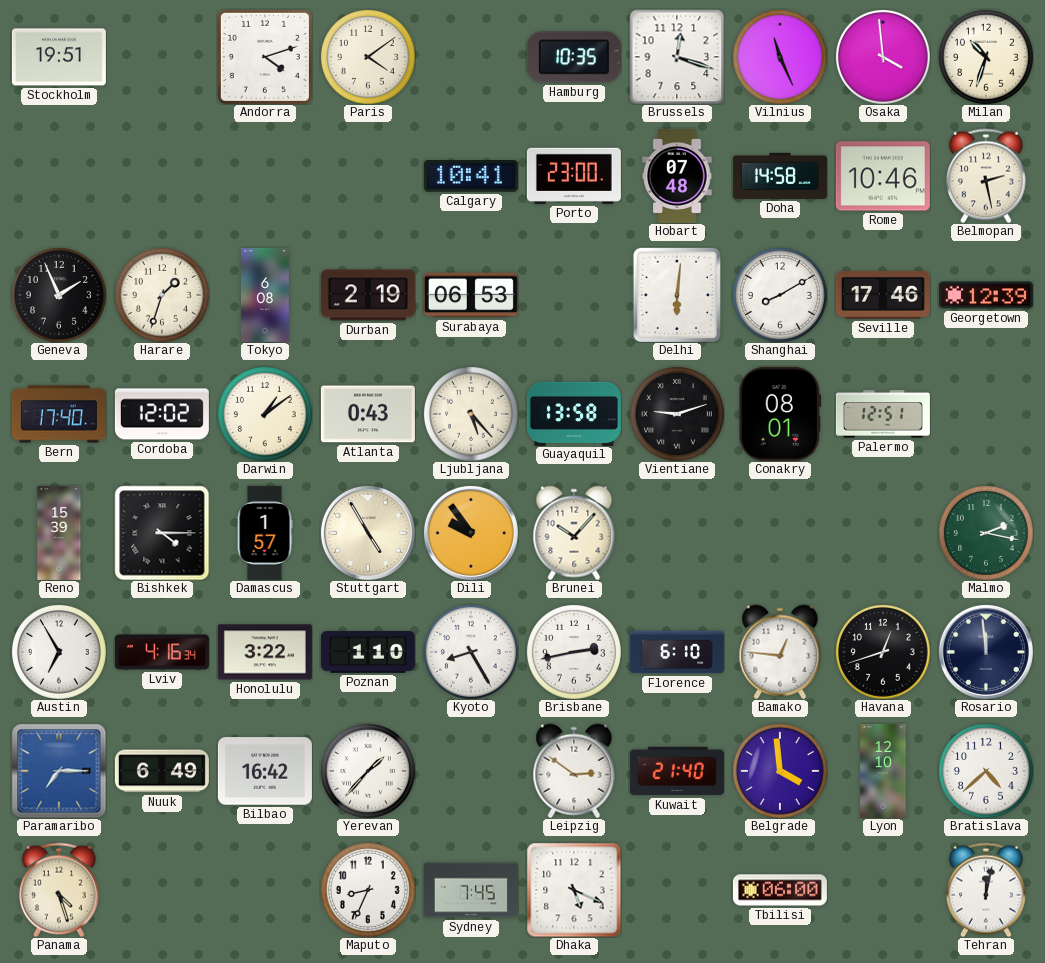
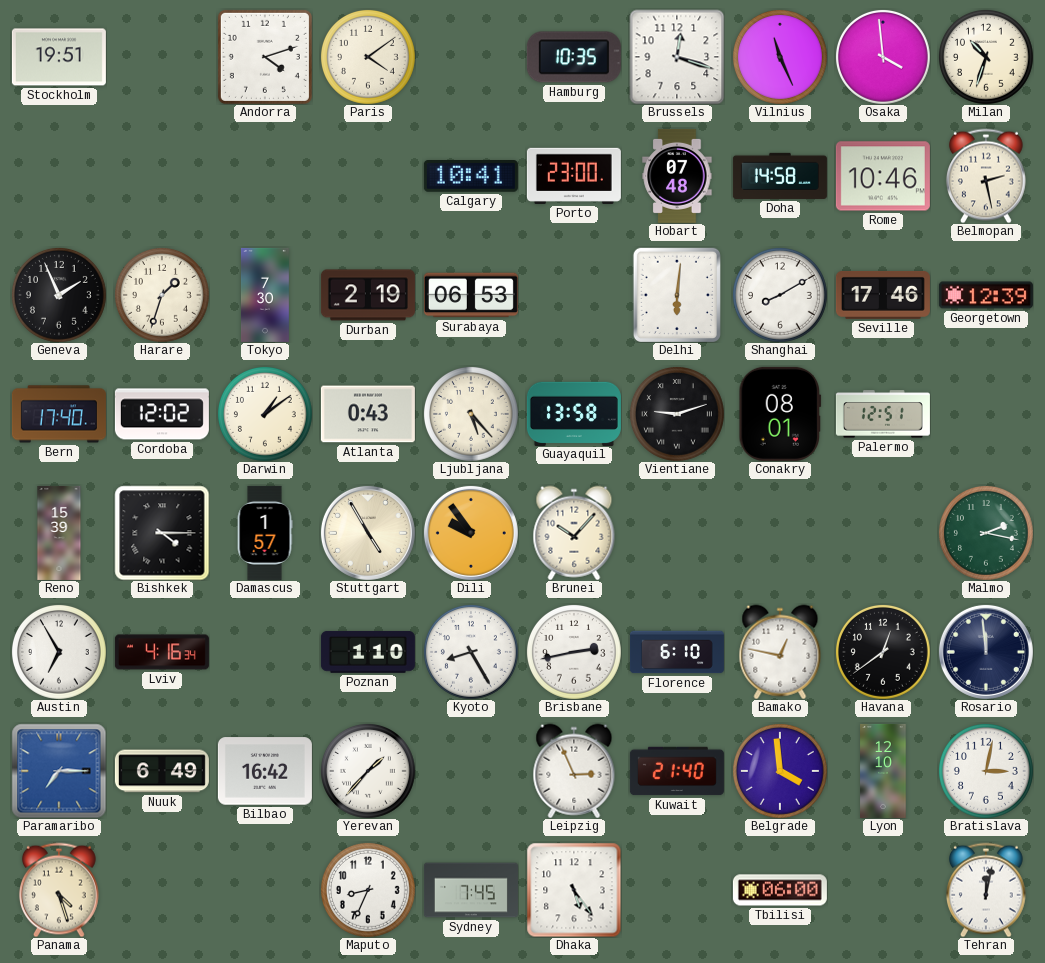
Tokyo: 6:08 -> 7:30
Honolulu: 3:22 -> none
Bamako: 12:46 -> 12:47
Havana: 12:42 -> 12:39
Leipzig: 2:51 -> 2:56
Bratislava: 4:38 -> 3:02
Dhaka: 5:19 -> 5:24
